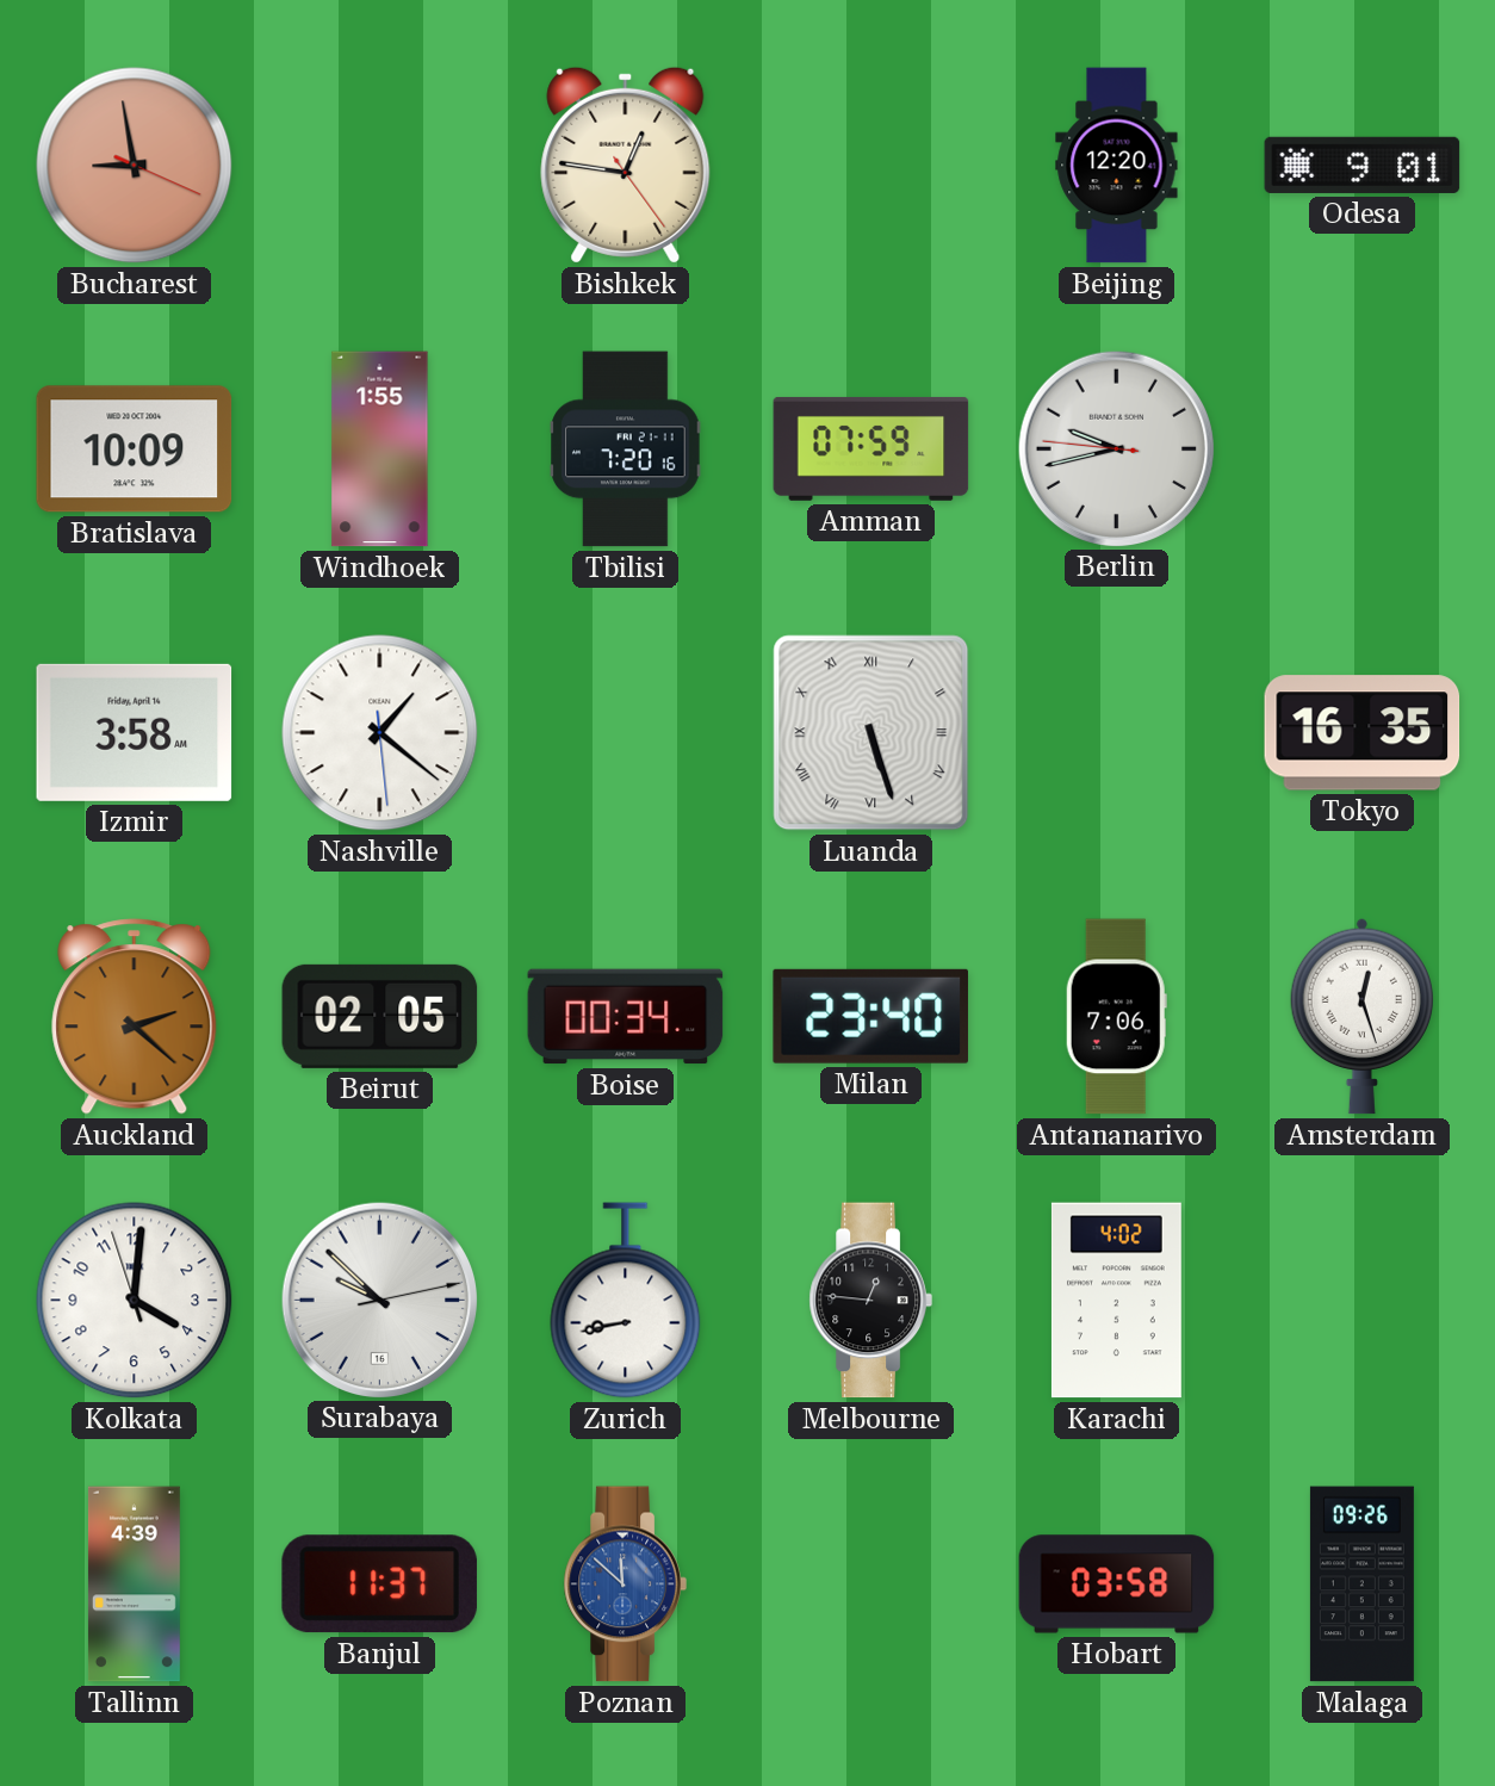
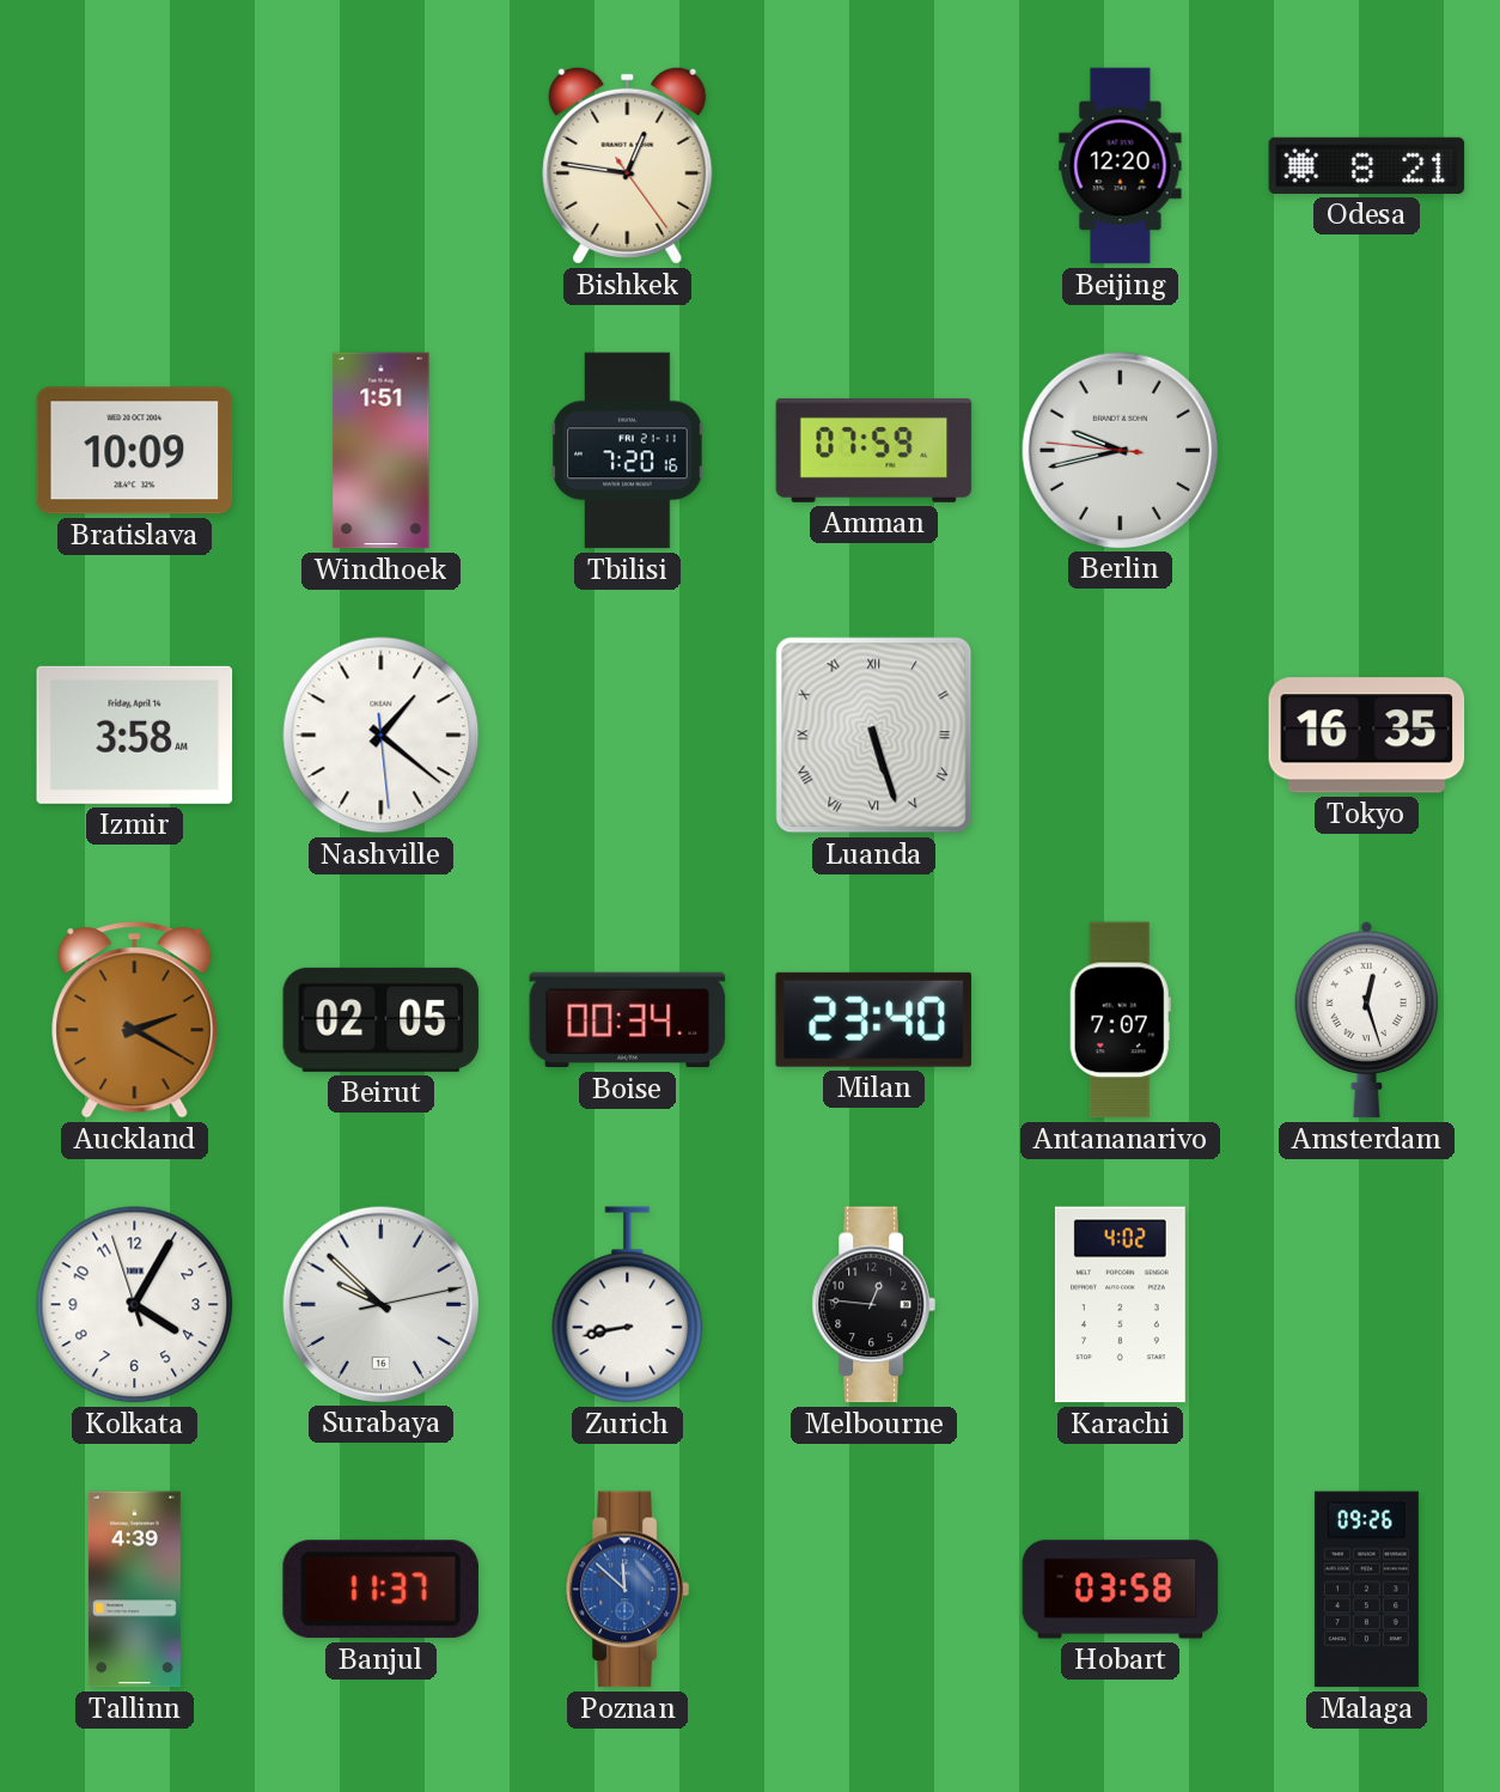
Bucharest: 8:58 -> none
Odesa: 9:01 -> 8:21
Windhoek: 1:55 -> 1:51
Auckland: 2:22 -> 2:20
Antananarivo: 7:06 -> 7:07
Kolkata: 4:00 -> 4:04
